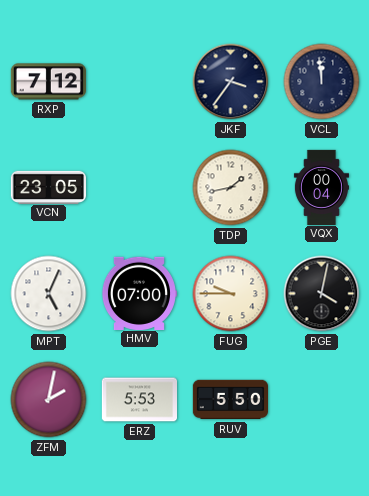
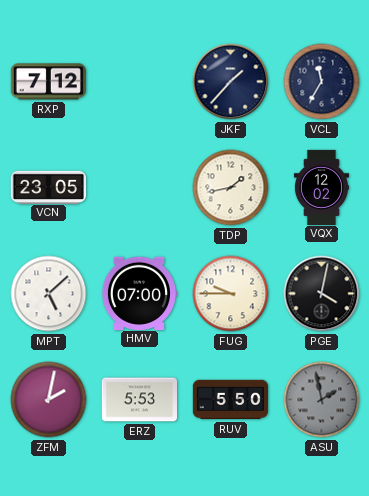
JKF: 3:36 -> 1:37
VCL: 11:59 -> 11:35
VQX: 00:04 -> 12:02
MPT: 5:04 -> 5:08
ASU: none -> 1:58
